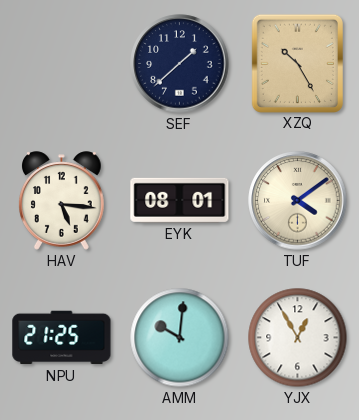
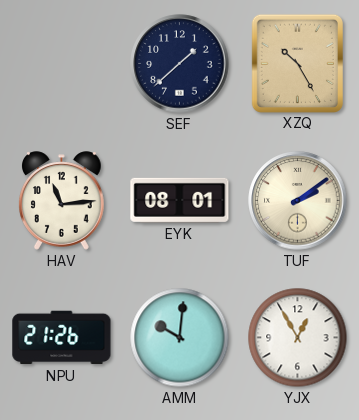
HAV: 5:16 -> 11:14
TUF: 4:09 -> 2:09
NPU: 21:25 -> 21:26
